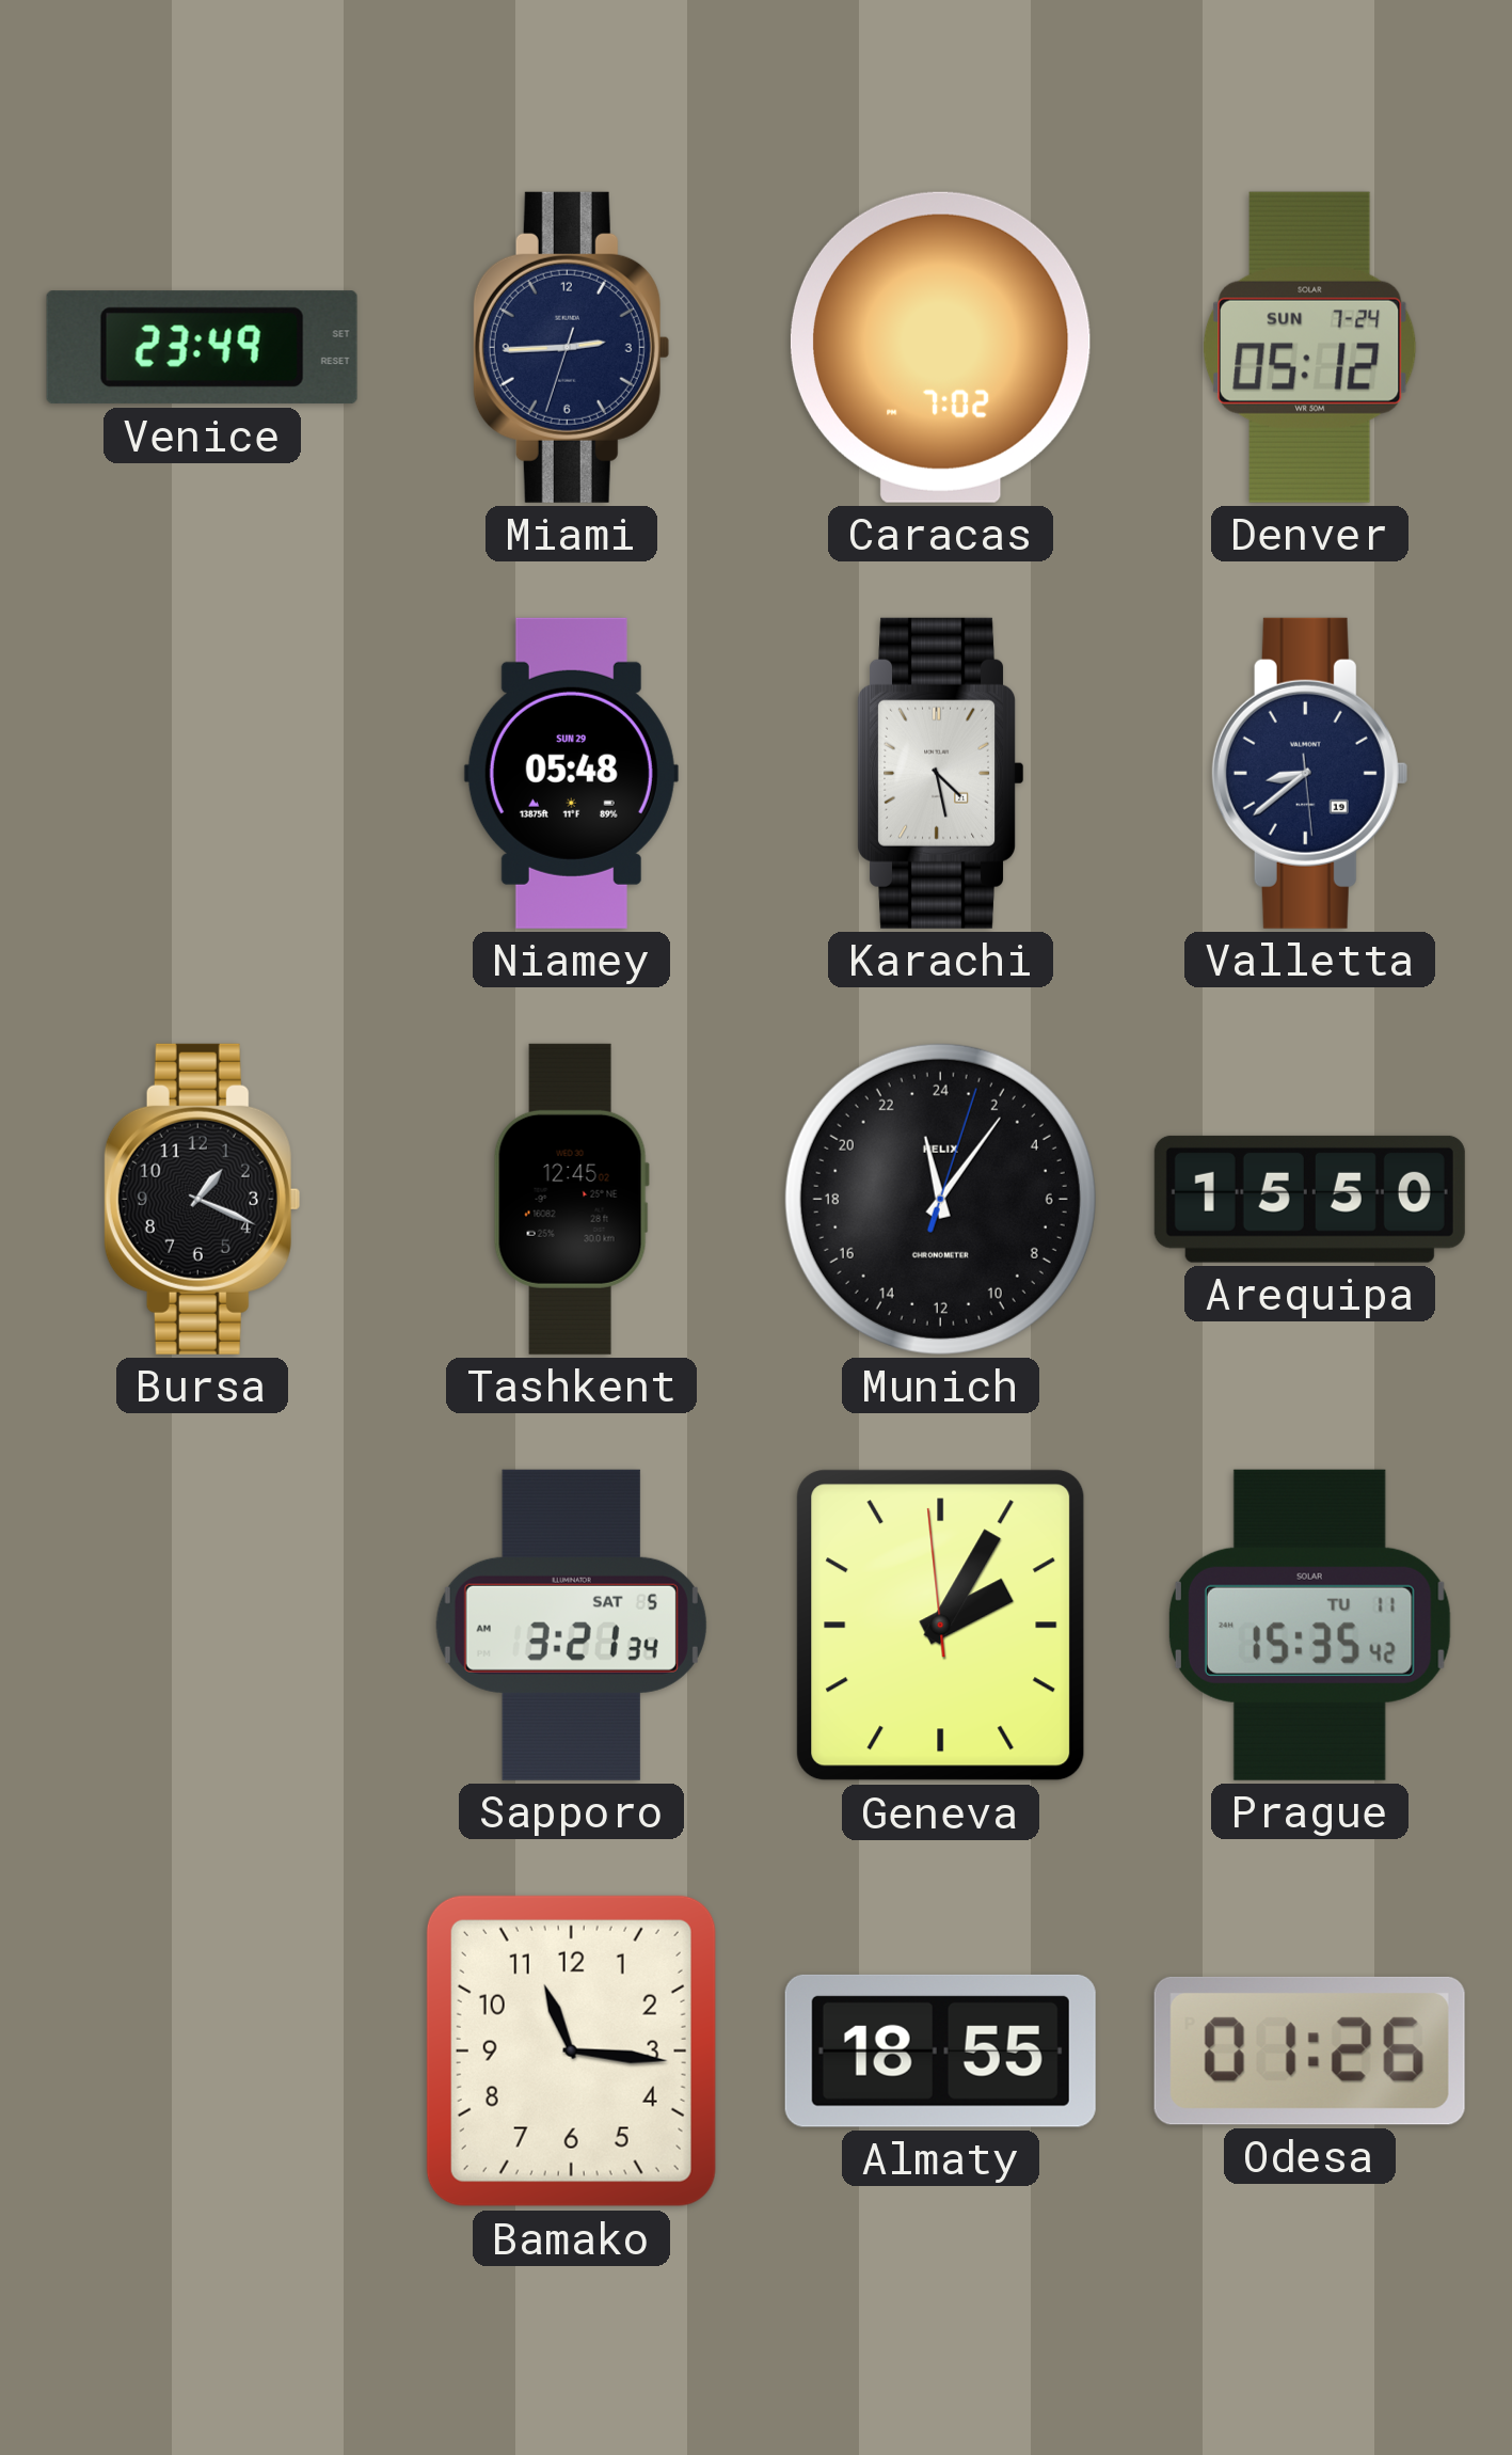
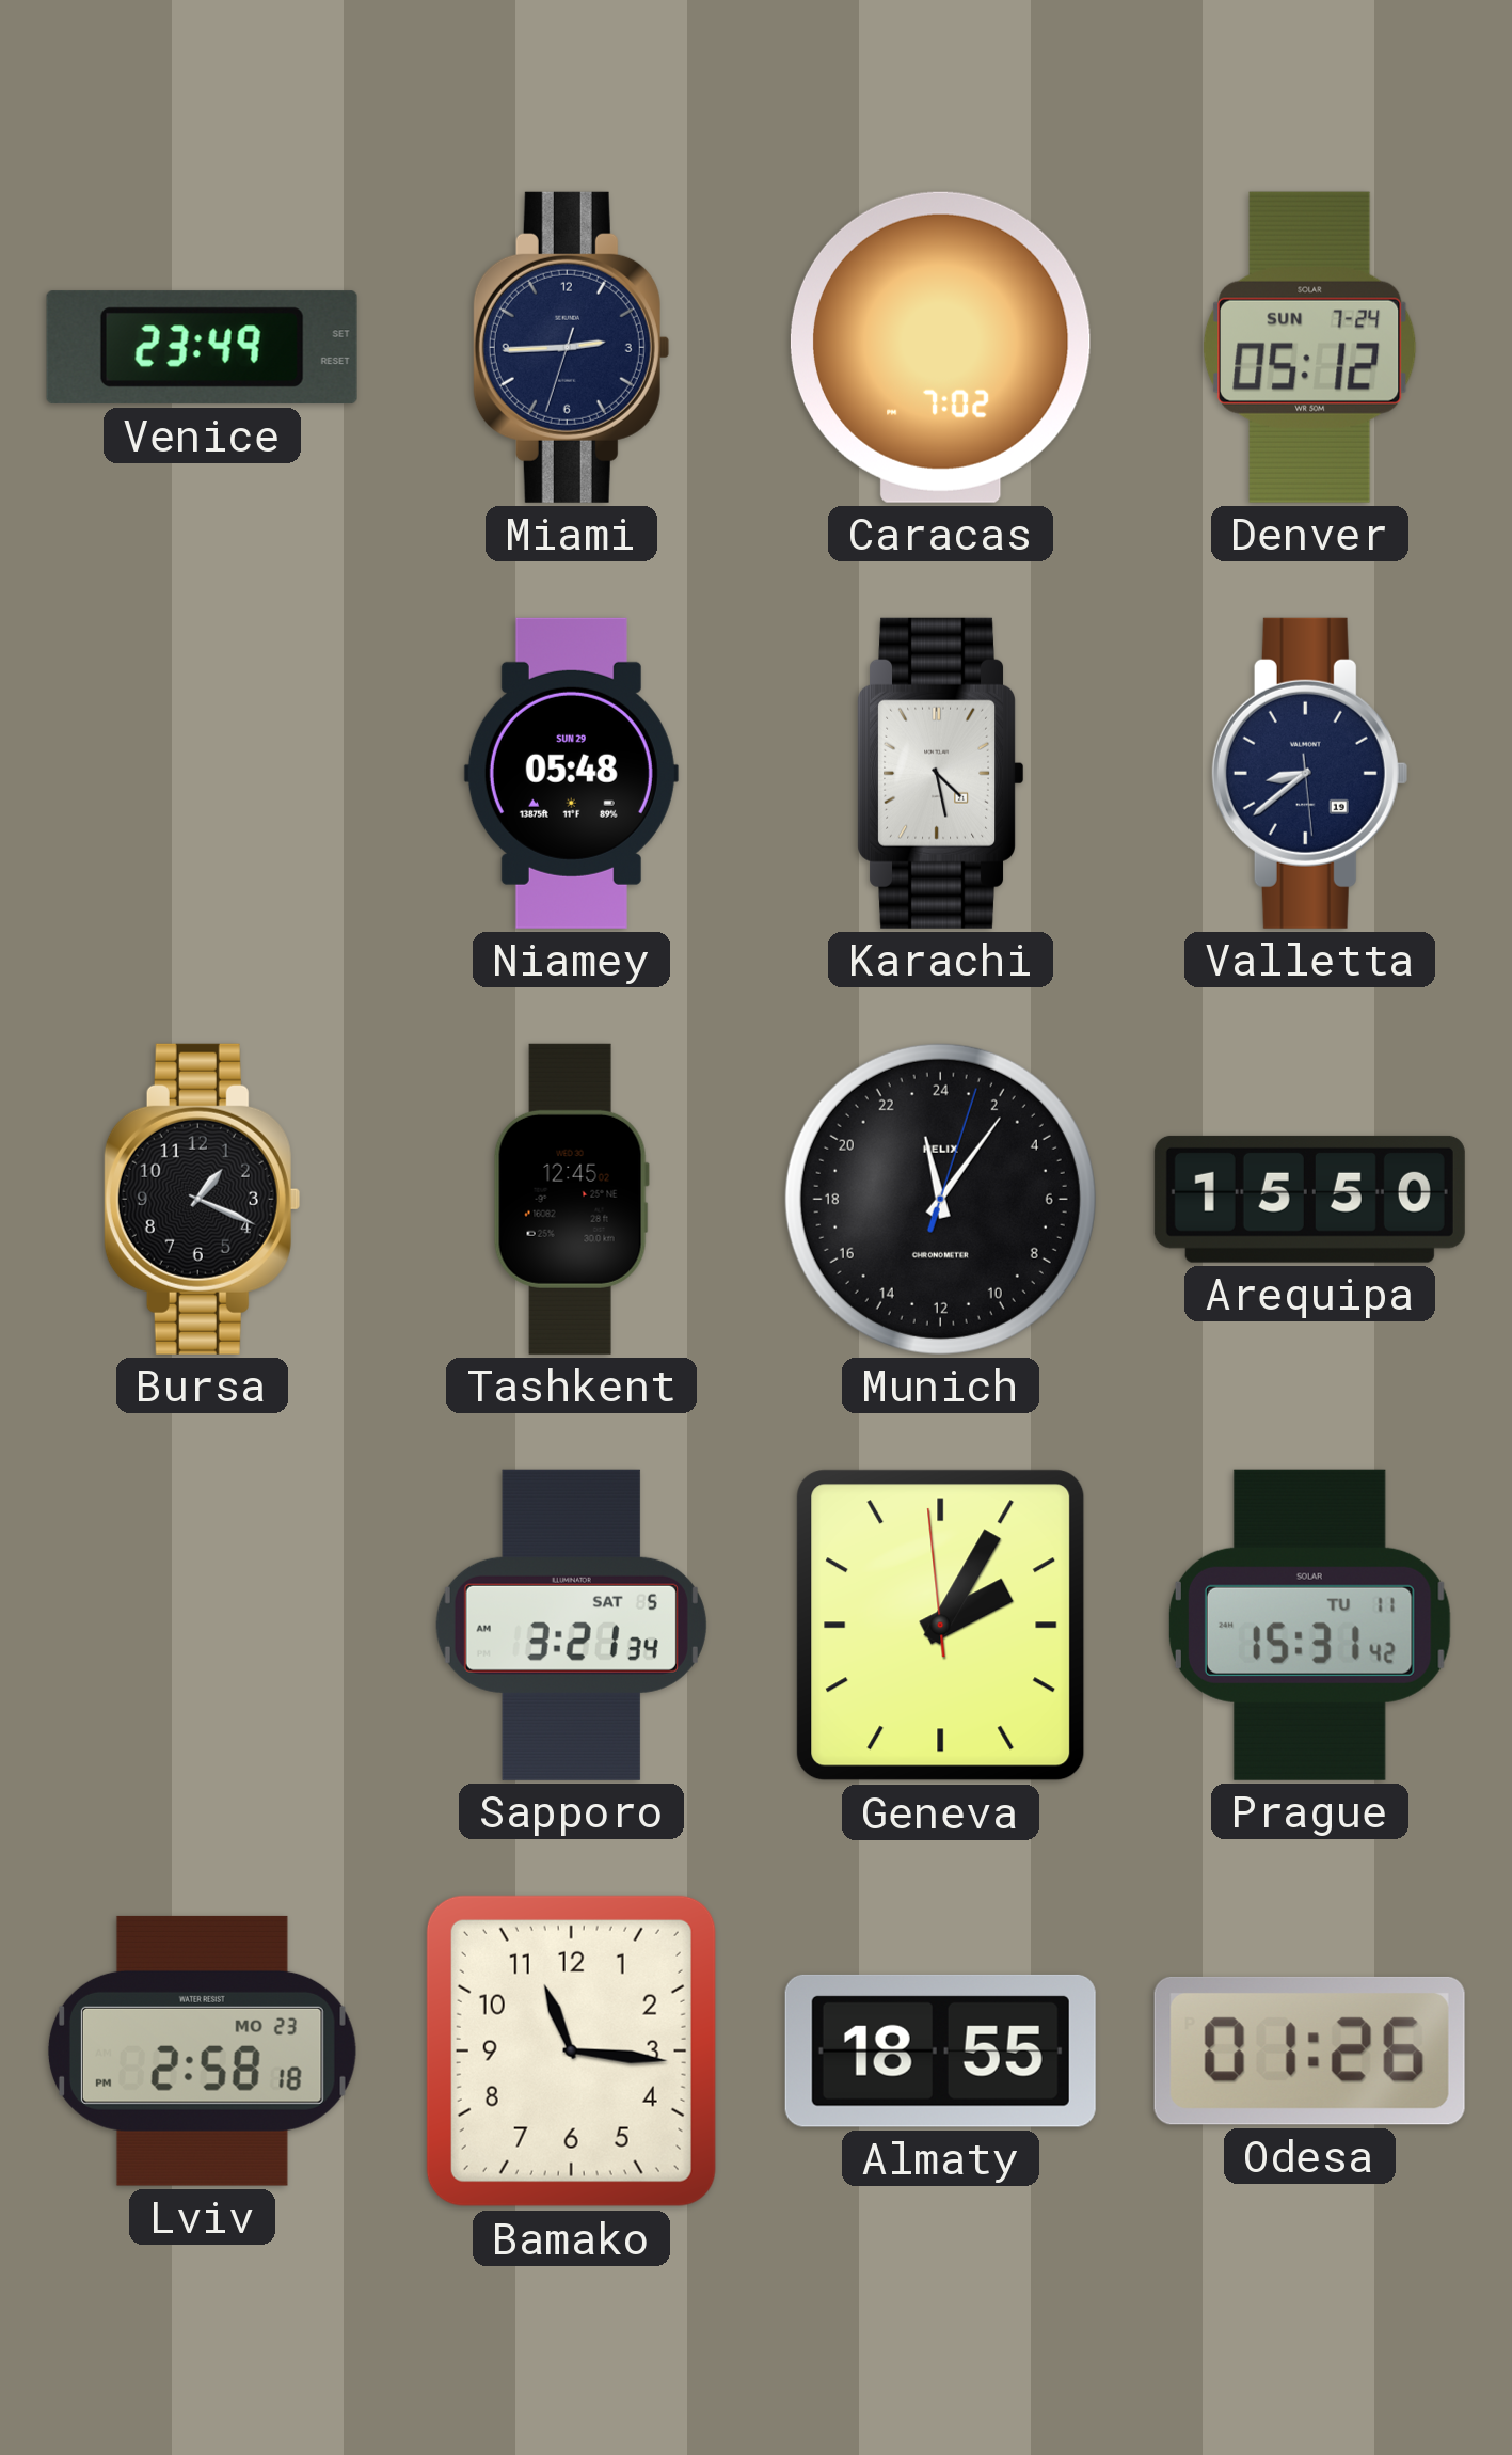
Prague: 15:35 -> 15:31
Lviv: none -> 2:58
